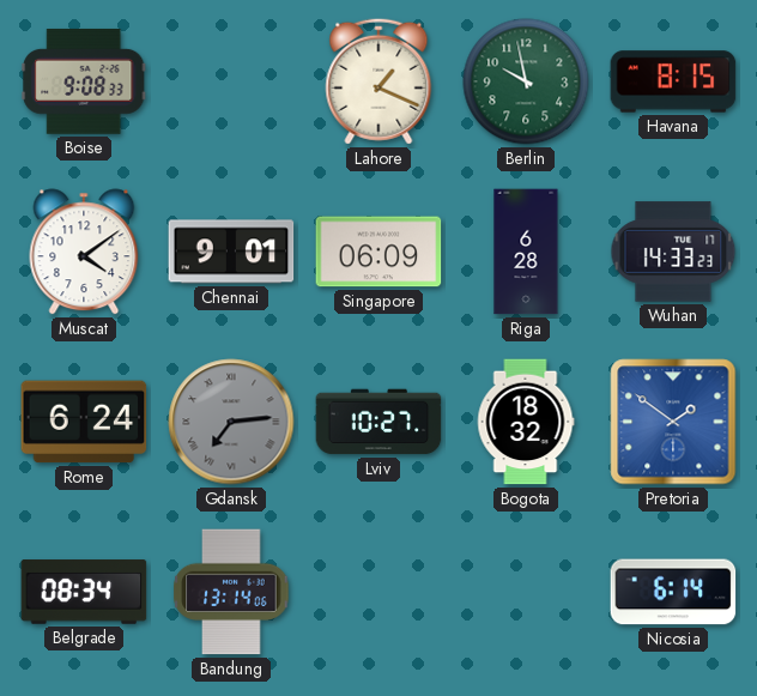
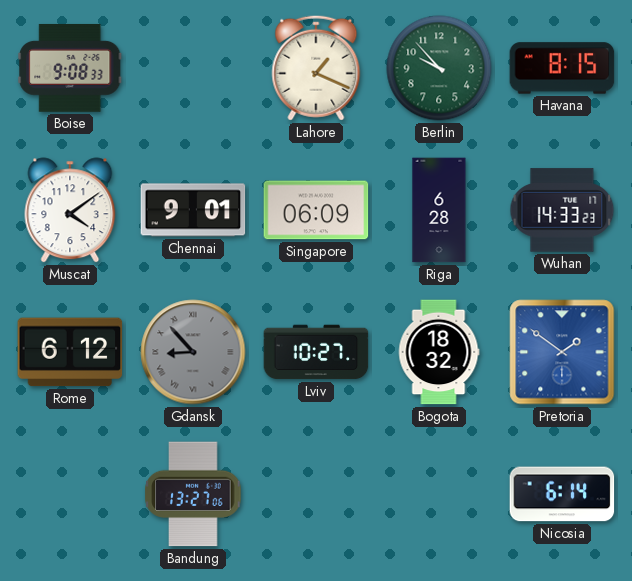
Berlin: 9:58 -> 9:53
Rome: 6:24 -> 6:12
Gdansk: 7:14 -> 8:53
Belgrade: 08:34 -> none
Bandung: 13:14 -> 13:27
